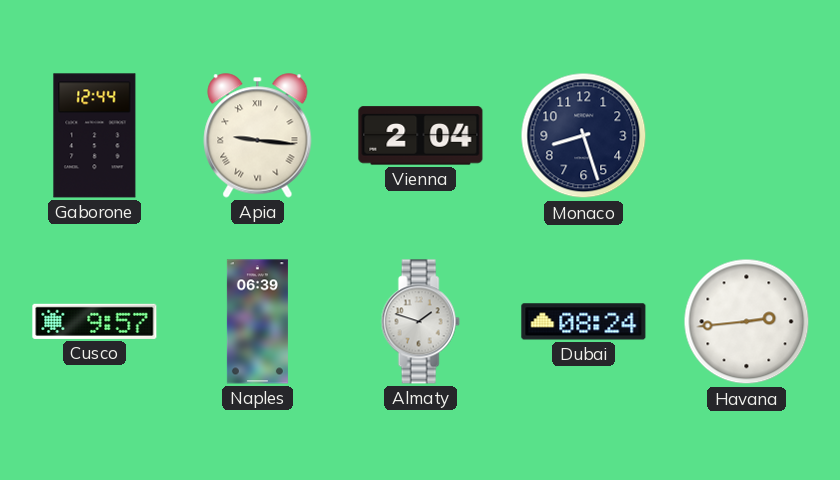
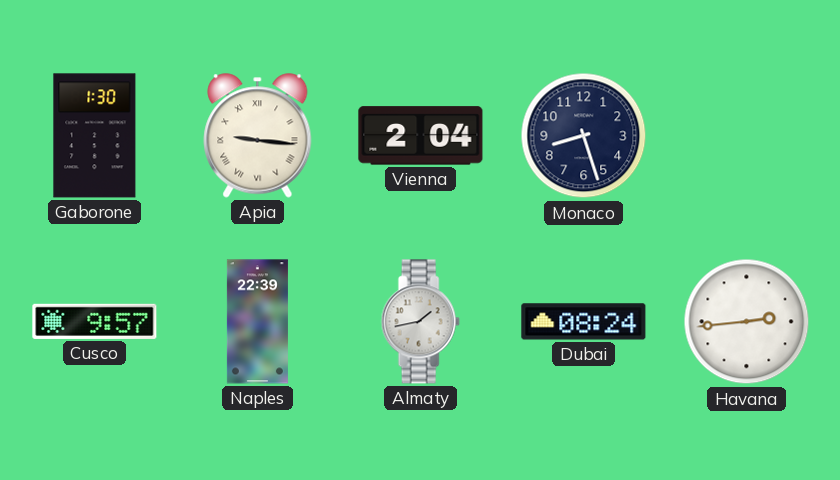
Gaborone: 12:44 -> 1:30
Naples: 06:39 -> 22:39
Almaty: 1:48 -> 1:43
